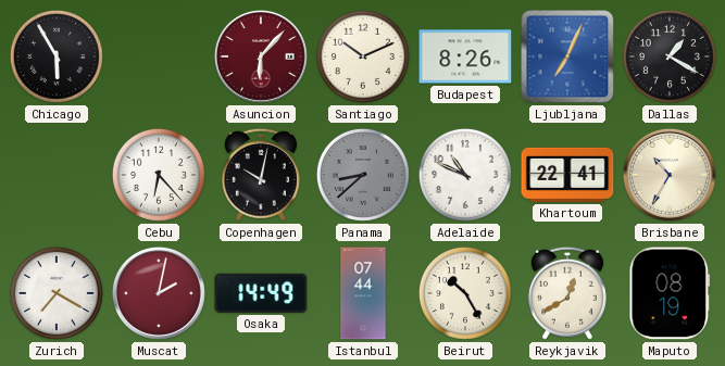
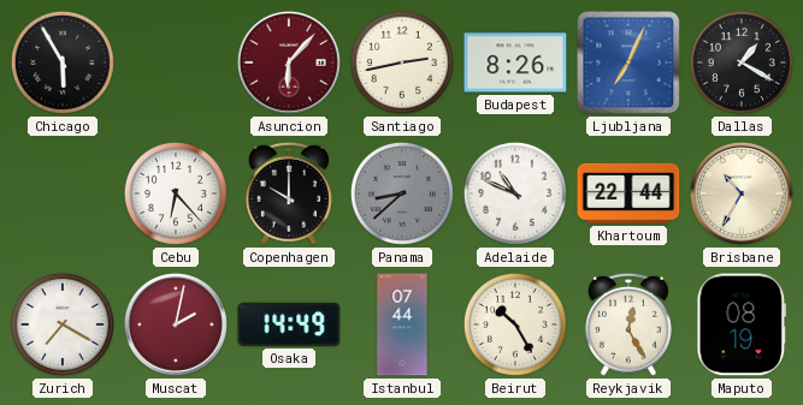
Santiago: 10:11 -> 2:43
Copenhagen: 10:02 -> 10:00
Khartoum: 22:41 -> 22:44
Reykjavik: 12:40 -> 12:25
